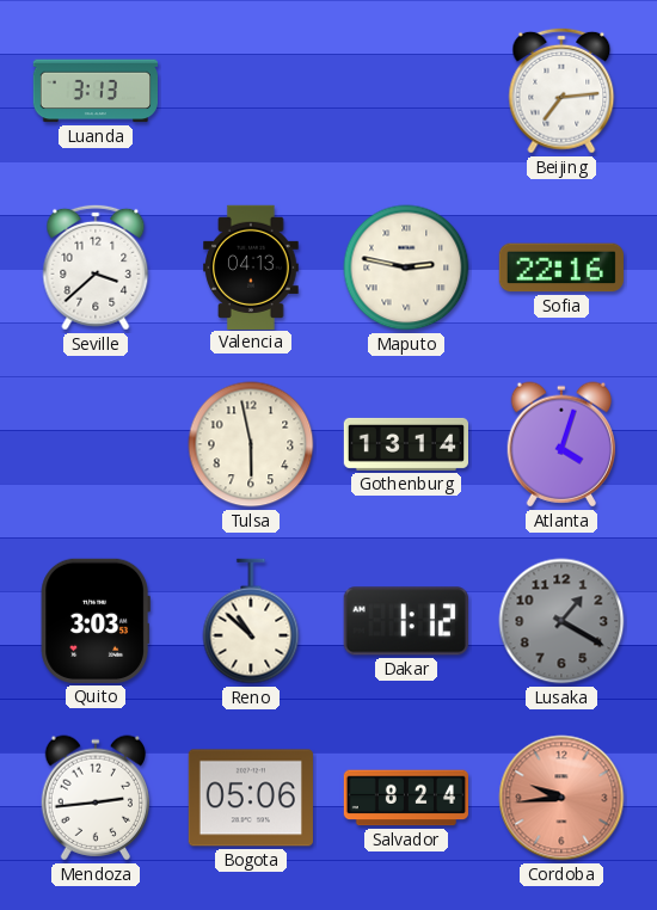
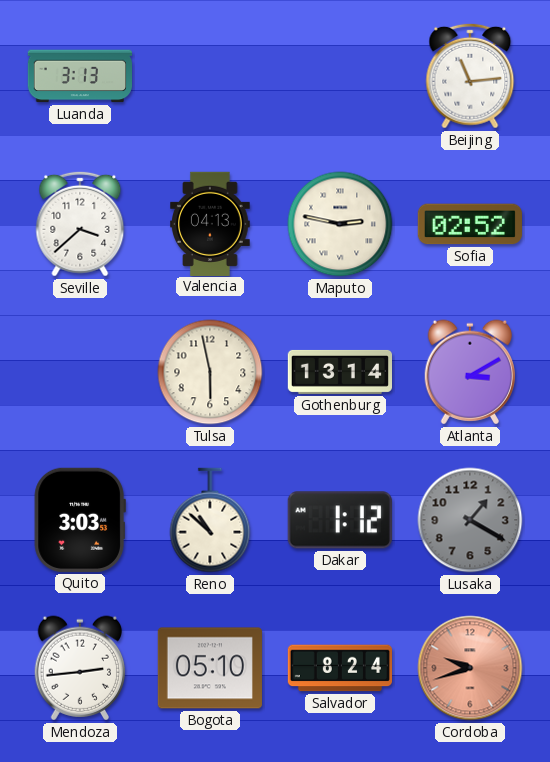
Beijing: 7:14 -> 11:14
Sofia: 22:16 -> 02:52
Atlanta: 4:03 -> 3:10
Bogota: 05:06 -> 05:10
Cordoba: 9:44 -> 9:42
